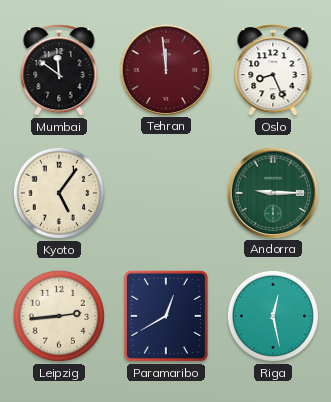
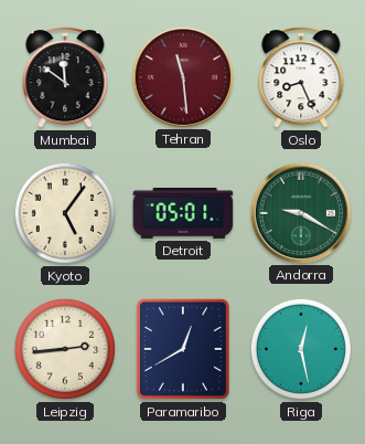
Tehran: 11:59 -> 11:29
Detroit: none -> 05:01
Andorra: 9:15 -> 9:20
